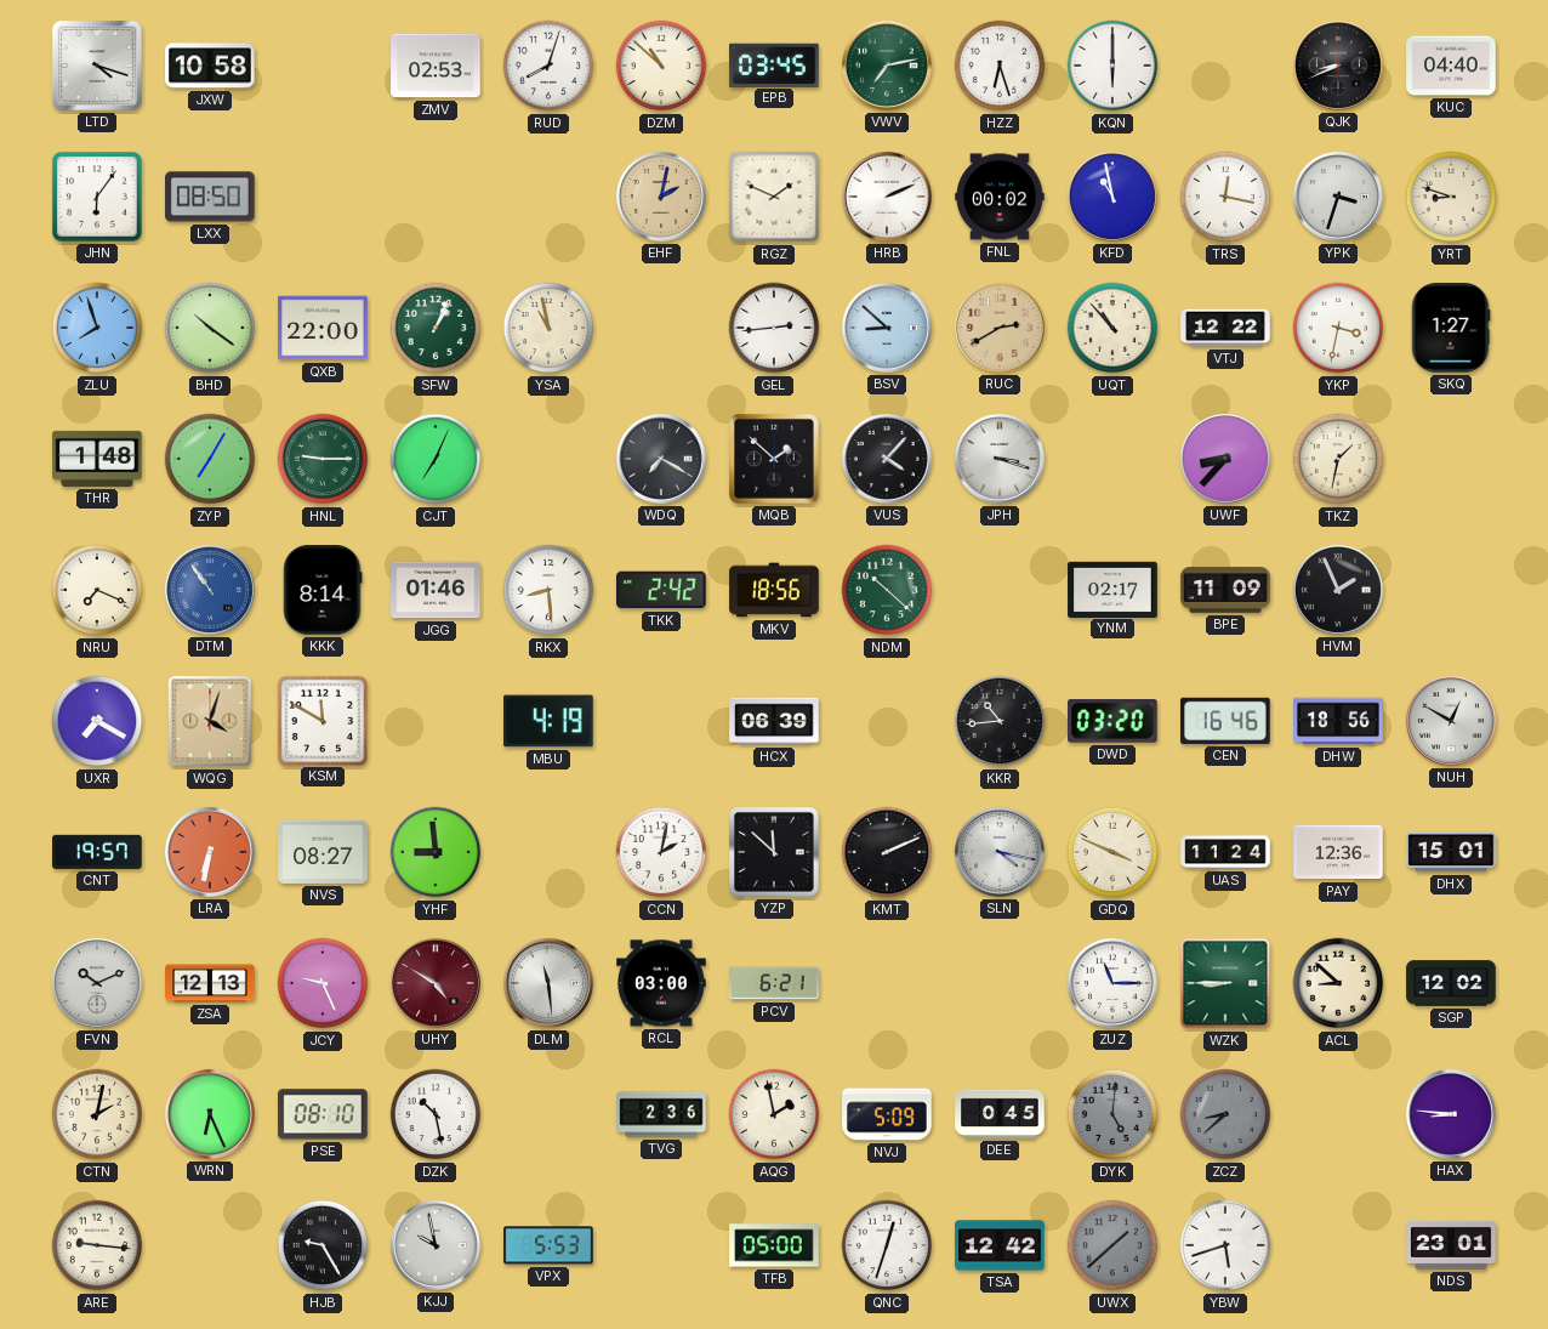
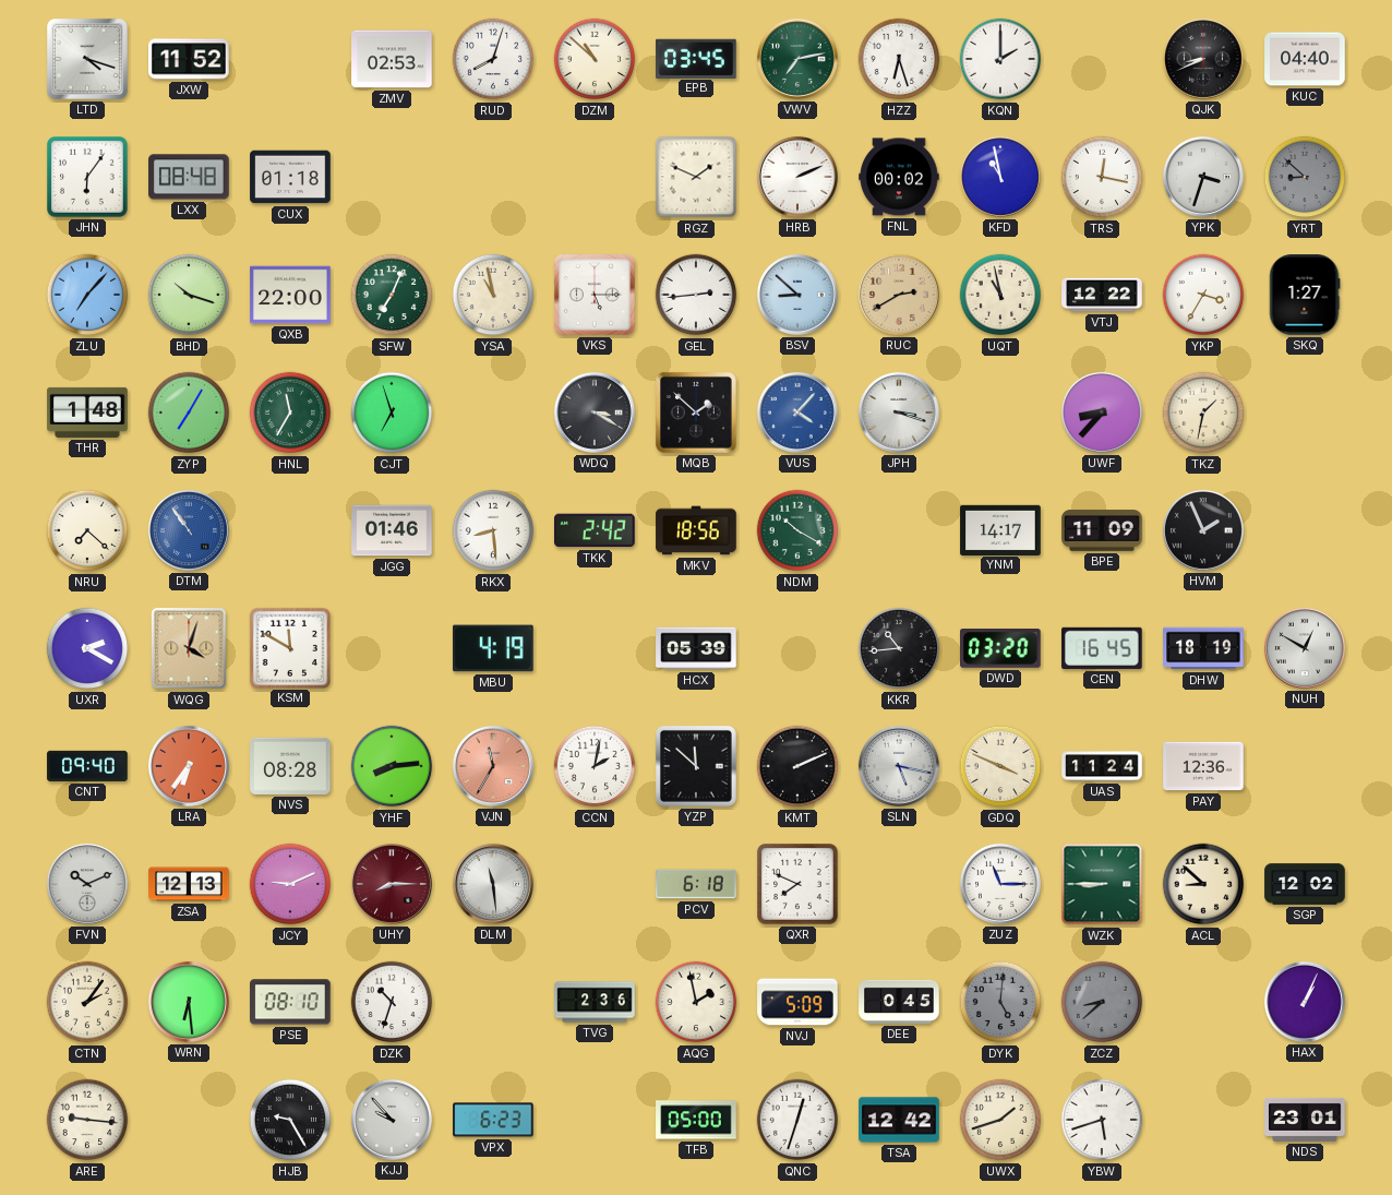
JXW: 10:58 -> 11:52
KQN: 6:00 -> 2:00
LXX: 08:50 -> 08:48
CUX: none -> 01:18
EHF: 2:02 -> none
YRT: 8:48 -> 8:52
YRT dial: cream -> grey
ZLU: 7:57 -> 7:07
BHD: 10:21 -> 10:18
SFW: 1:04 -> 7:04
VKS: none -> 5:15
UQT: 10:53 -> 10:58
YKP: 3:32 -> 3:35
HNL: 9:15 -> 11:35
CJT: 7:04 -> 6:57
WDQ: 7:20 -> 3:20
VUS dial: black -> blue
NRU: 7:19 -> 7:22
KKK: 8:14 -> none
NDM: 10:22 -> 10:20
YNM: 02:17 -> 14:17
UXR: 7:20 -> 2:20
HCX: 06:39 -> 05:39
CEN: 16:46 -> 16:45
DHW: 18:56 -> 18:19
CNT: 19:57 -> 09:40
LRA: 6:32 -> 6:36
NVS: 08:27 -> 08:28
YHF: 8:59 -> 8:14
VJN: none -> 11:35
SLN: 4:17 -> 5:17
DHX: 15:01 -> none
JCY: 9:26 -> 9:11
UHY: 4:50 -> 8:15
RCL: 03:00 -> none
PCV: 6:21 -> 6:18
QXR: none -> 7:49
CTN: 2:02 -> 2:06
WRN: 6:26 -> 6:29
DZK: 10:28 -> 10:33
HAX: 8:46 -> 1:04
KJJ: 9:58 -> 9:53
VPX: 5:53 -> 6:23
UWX: 1:38 -> 1:42
UWX dial: grey -> cream
